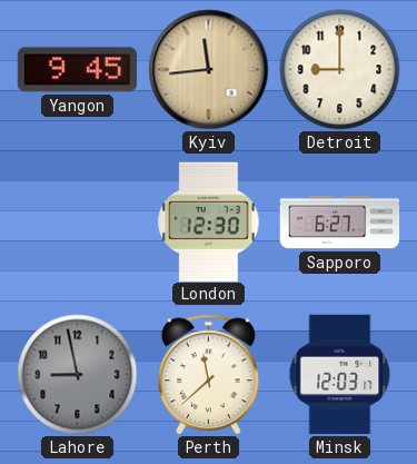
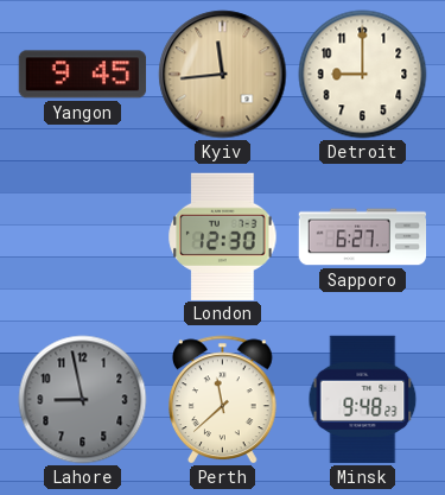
Minsk: 12:03 -> 9:48
